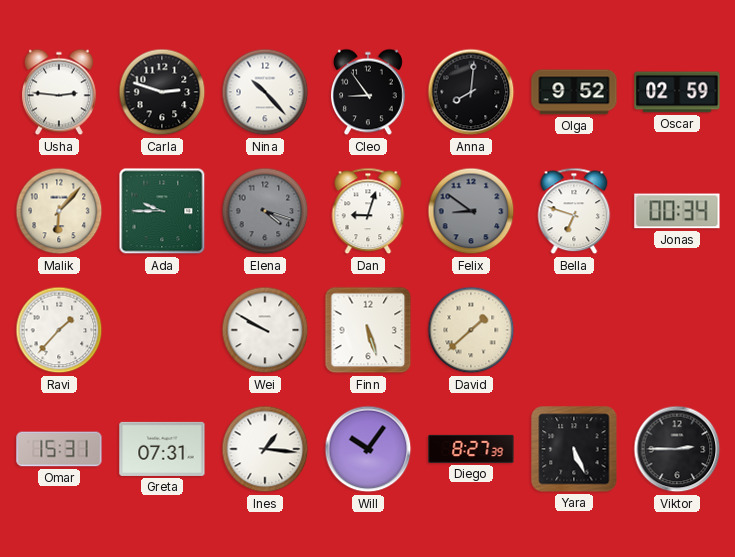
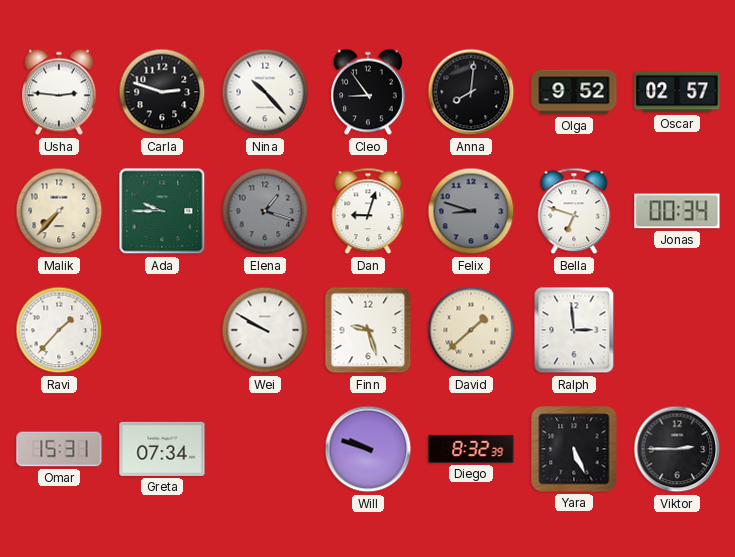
Oscar: 02:59 -> 02:57
Malik: 6:07 -> 7:37
Elena: 4:18 -> 1:18
Felix: 8:51 -> 8:48
Finn: 5:27 -> 9:27
Ralph: none -> 2:59
Greta: 07:31 -> 07:34
Ines: 1:16 -> none
Will: 10:06 -> 9:48
Diego: 8:27 -> 8:32
